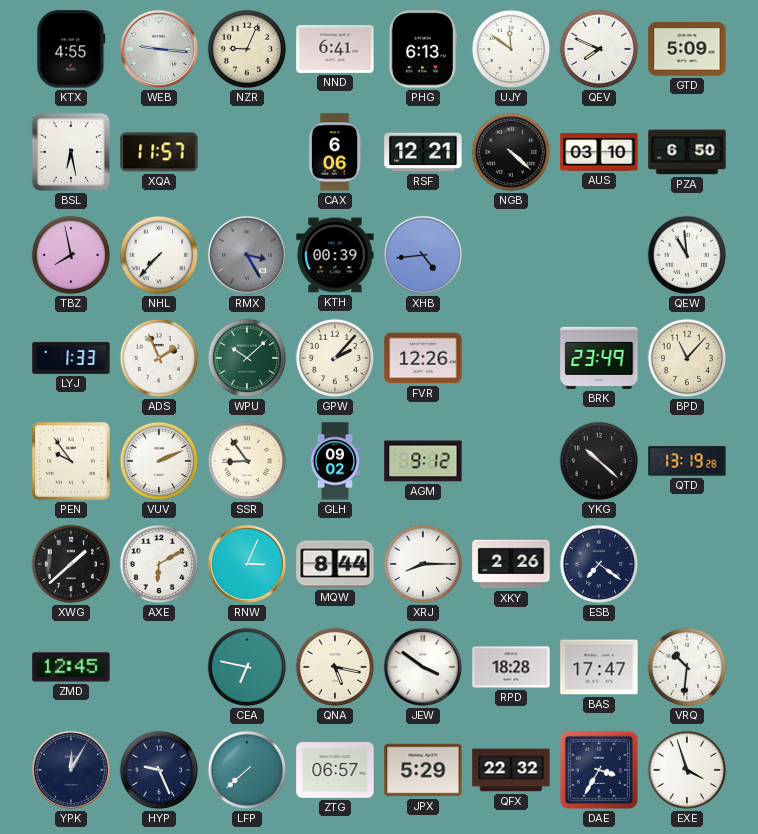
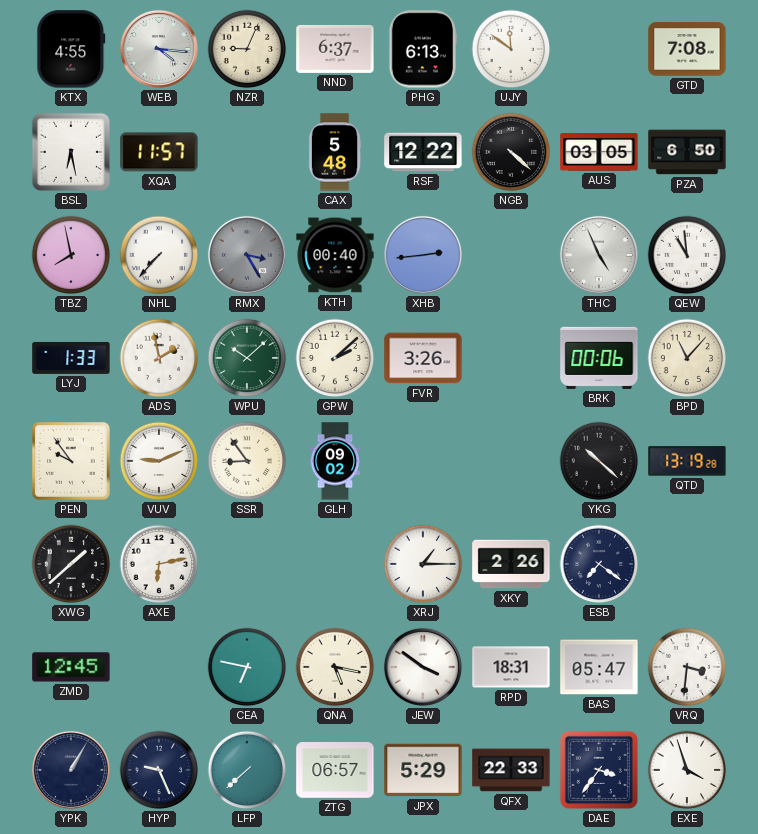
WEB: 9:16 -> 4:16
NND: 6:41 -> 6:37
QEV: 7:49 -> none
GTD: 5:09 -> 7:08
CAX: 6:06 -> 5:48
RSF: 12:21 -> 12:22
AUS: 03:10 -> 03:05
KTH: 00:39 -> 00:40
XHB: 4:44 -> 2:44
THC: none -> 4:56
ADS: 1:56 -> 1:58
GPW: 2:07 -> 2:08
FVR: 12:26 -> 3:26
BRK: 23:49 -> 00:06
VUV: 2:11 -> 9:11
AGM: 9:12 -> none
AXE: 6:10 -> 6:13
RNW: 3:04 -> none
MQW: 8:44 -> none
XRJ: 8:15 -> 1:15
RPD: 18:28 -> 18:31
BAS: 17:47 -> 05:47
VRQ: 10:31 -> 3:31
YPK: 12:05 -> 1:05
QFX: 22:32 -> 22:33
DAE: 3:35 -> 3:36
